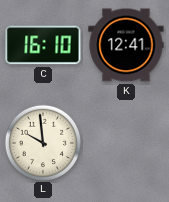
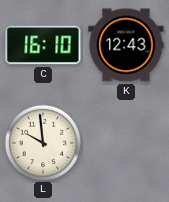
K: 12:41 -> 12:43
